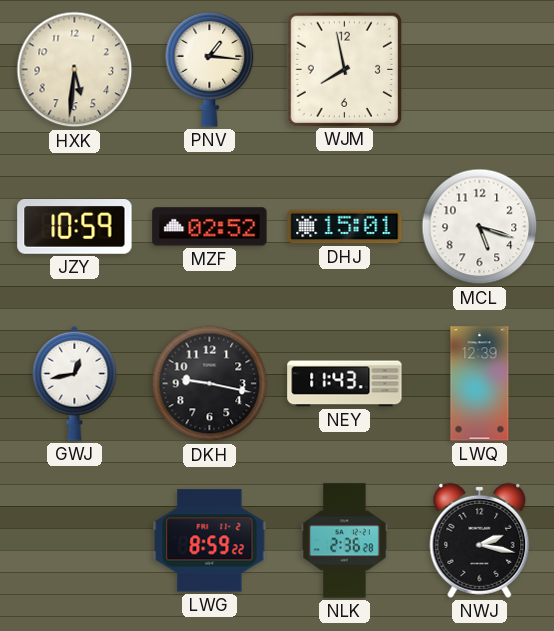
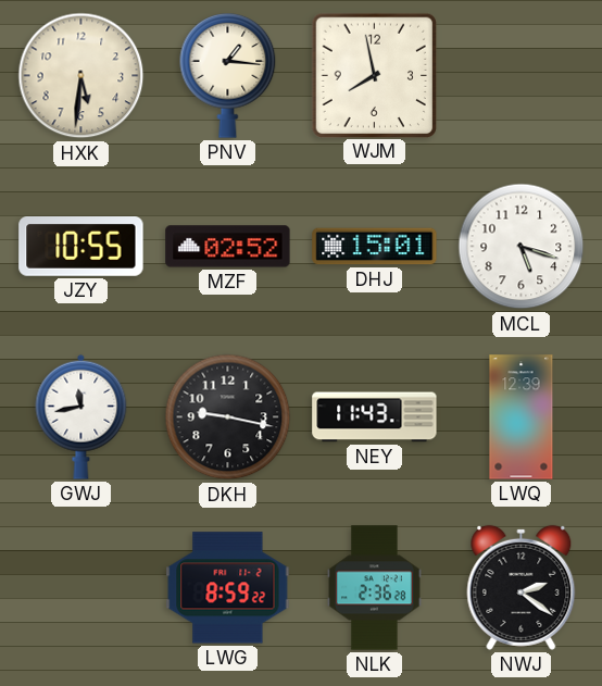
JZY: 10:59 -> 10:55
GWJ: 12:43 -> 11:43
NWJ: 2:17 -> 2:21
